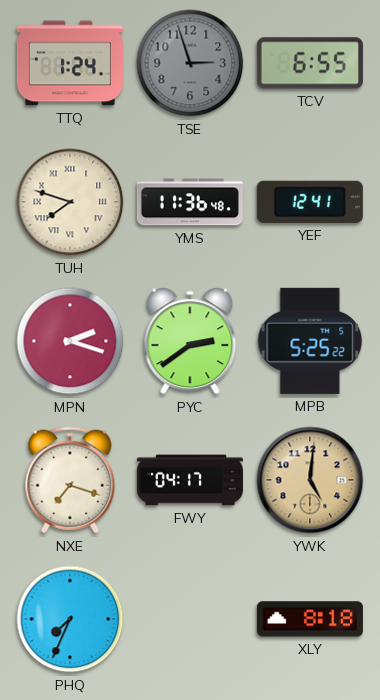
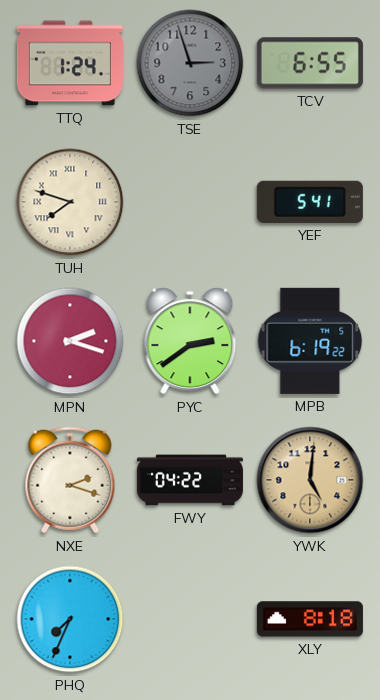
YMS: 11:36 -> none
YEF: 12:41 -> 5:41
MPB: 5:25 -> 6:19
NXE: 7:18 -> 2:18
FWY: 04:17 -> 04:22
